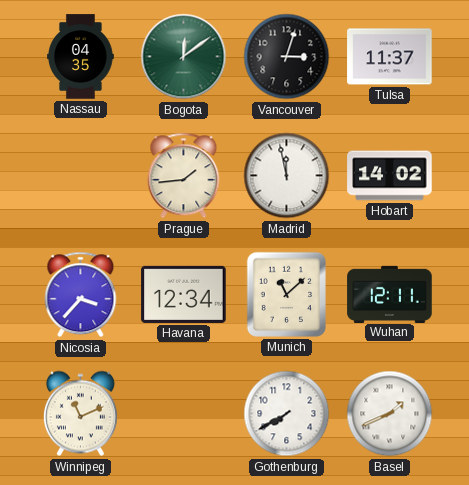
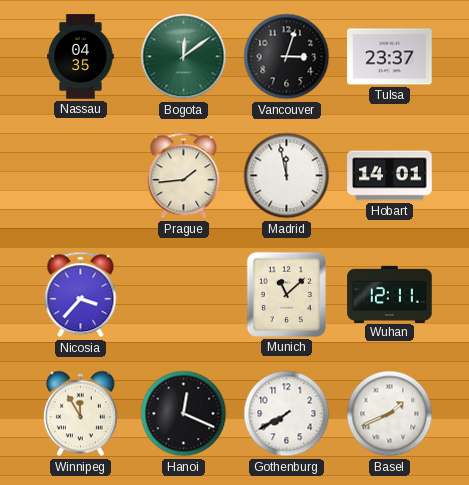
Tulsa: 11:37 -> 23:37
Hobart: 14:02 -> 14:01
Havana: 12:34 -> none
Winnipeg: 11:11 -> 11:55
Hanoi: none -> 12:19
